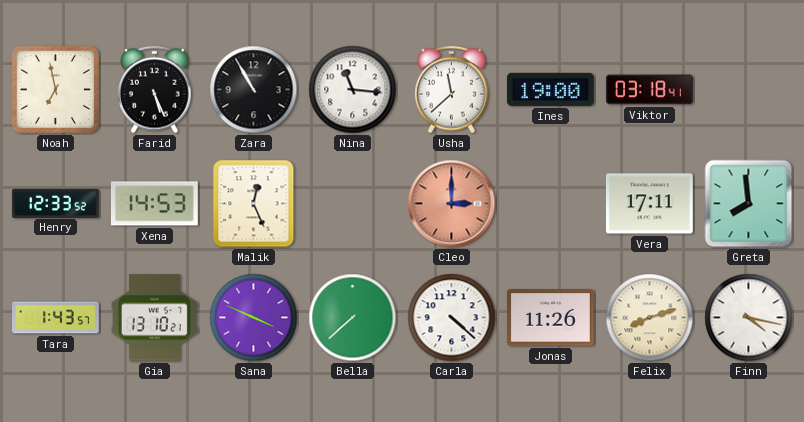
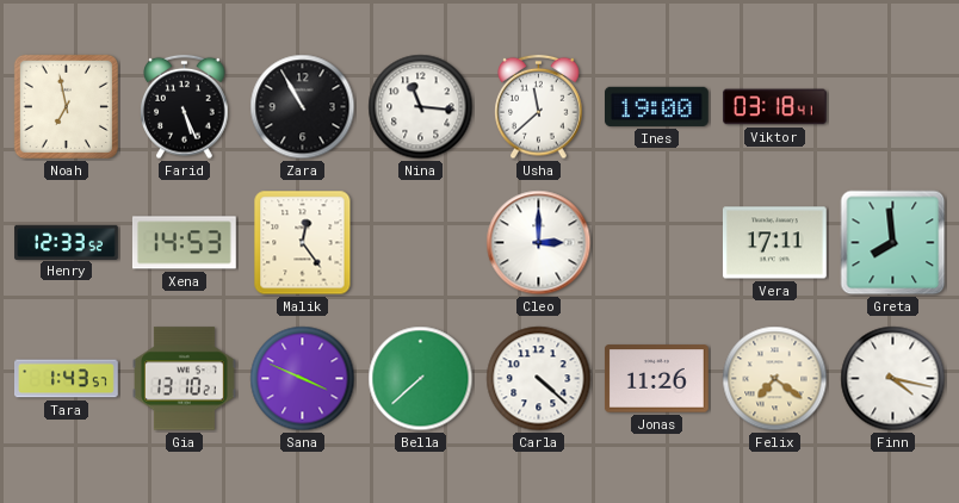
Malik: 12:26 -> 12:24
Cleo dial: salmon -> white
Felix: 8:12 -> 7:21
